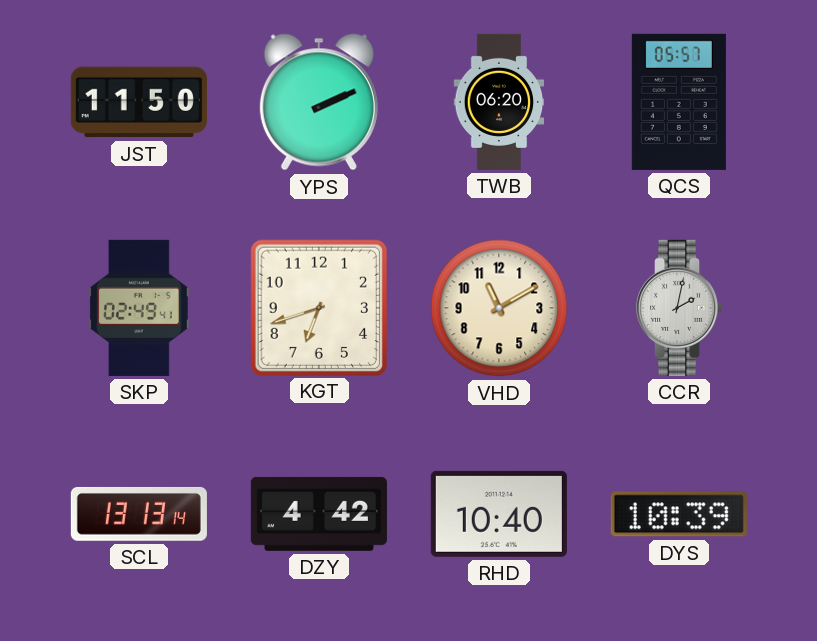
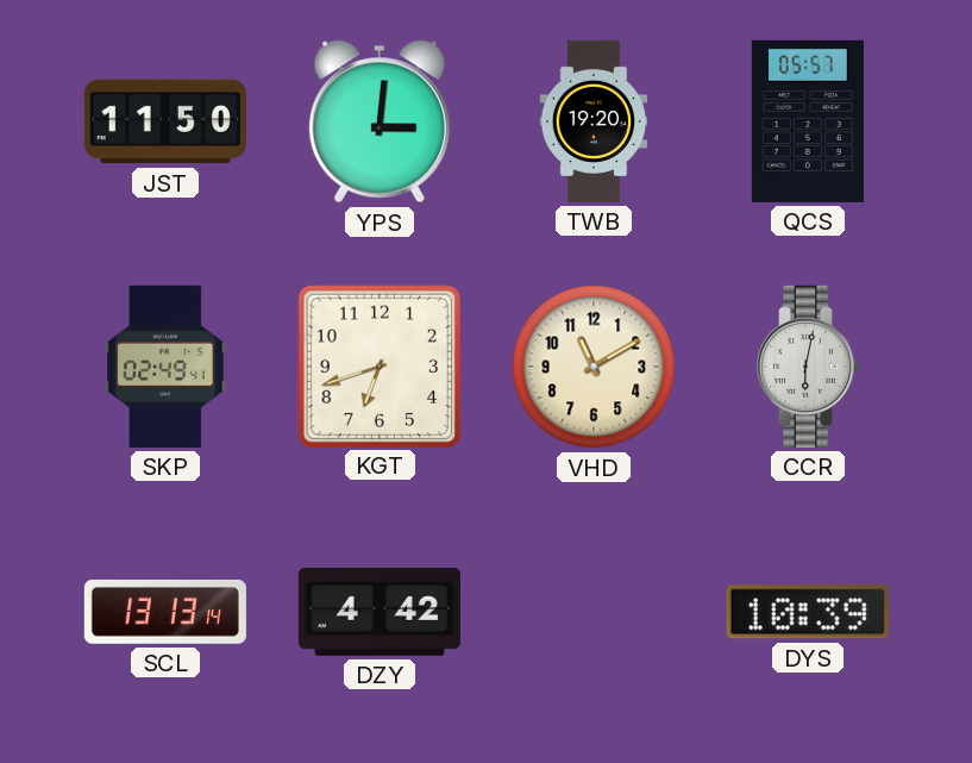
YPS: 2:11 -> 3:01
TWB: 06:20 -> 19:20
CCR: 2:02 -> 6:02
RHD: 10:40 -> none
